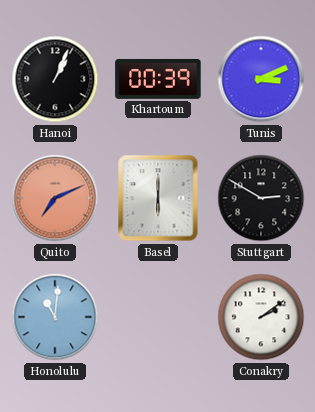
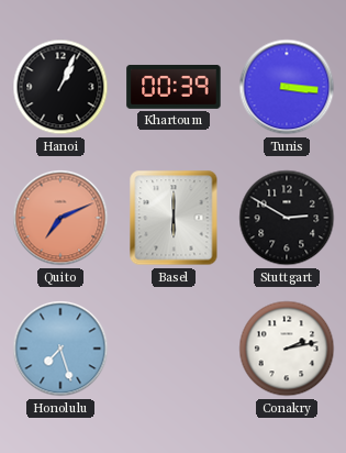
Tunis: 3:11 -> 3:16
Honolulu: 11:01 -> 7:27
Conakry: 2:09 -> 2:13
